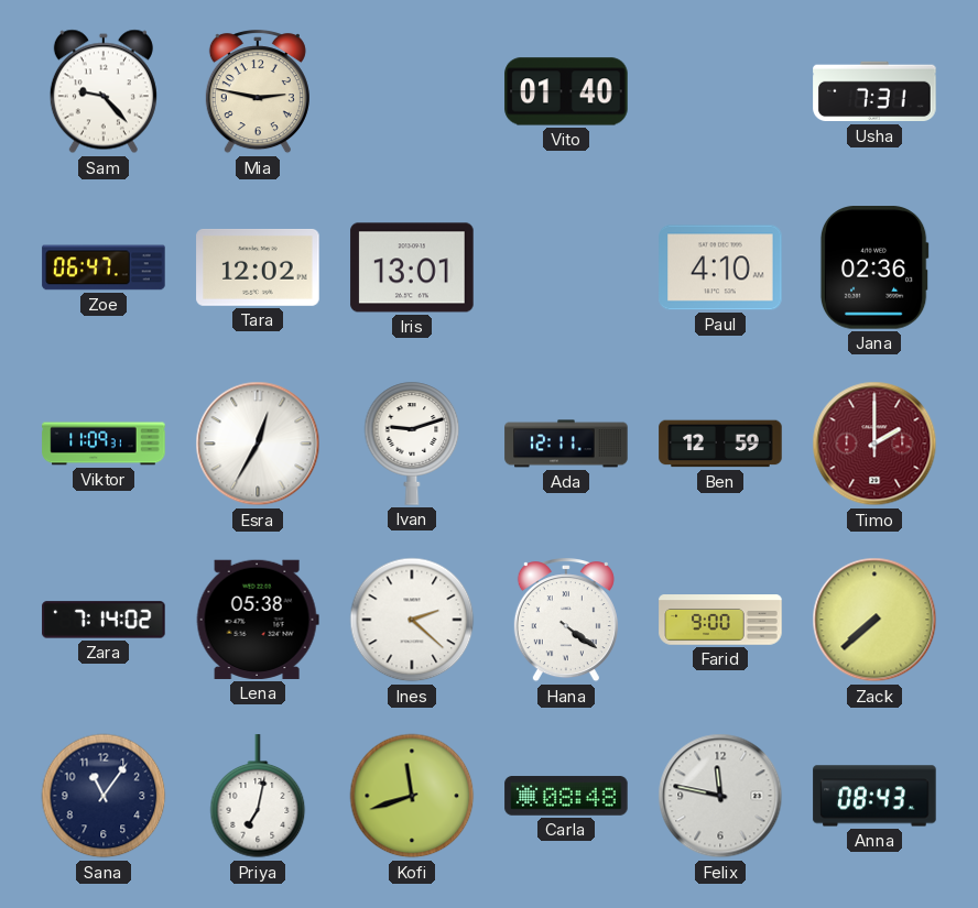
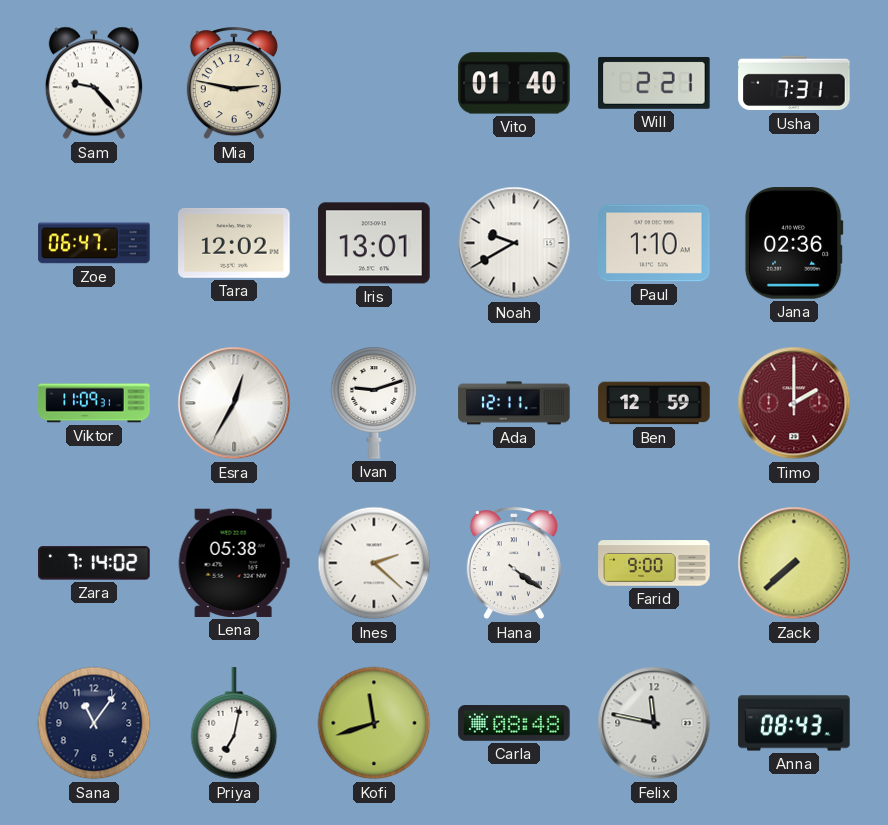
Will: none -> 2:21
Noah: none -> 9:40
Paul: 4:10 -> 1:10
